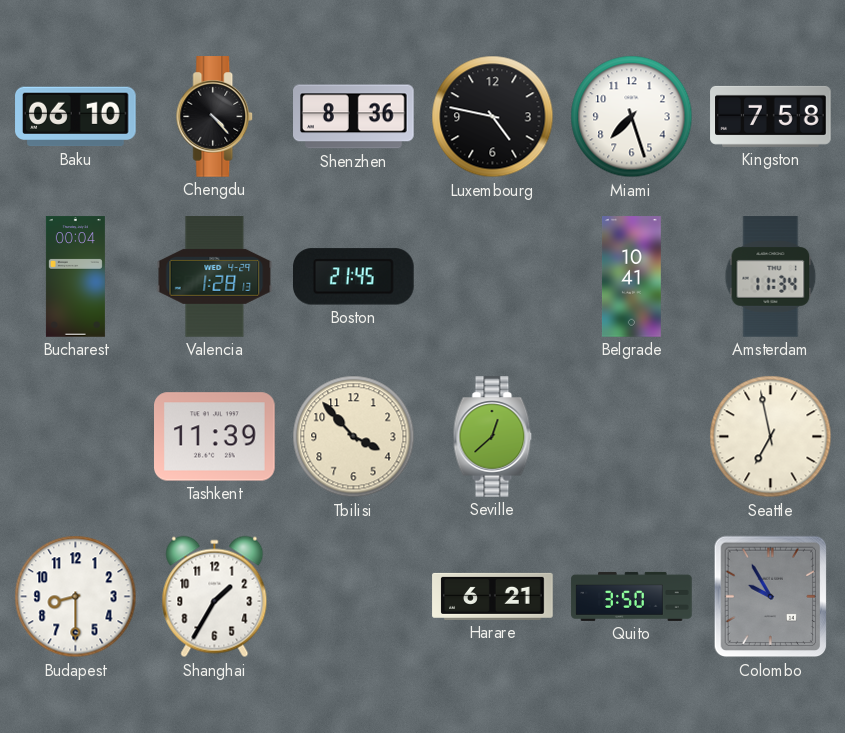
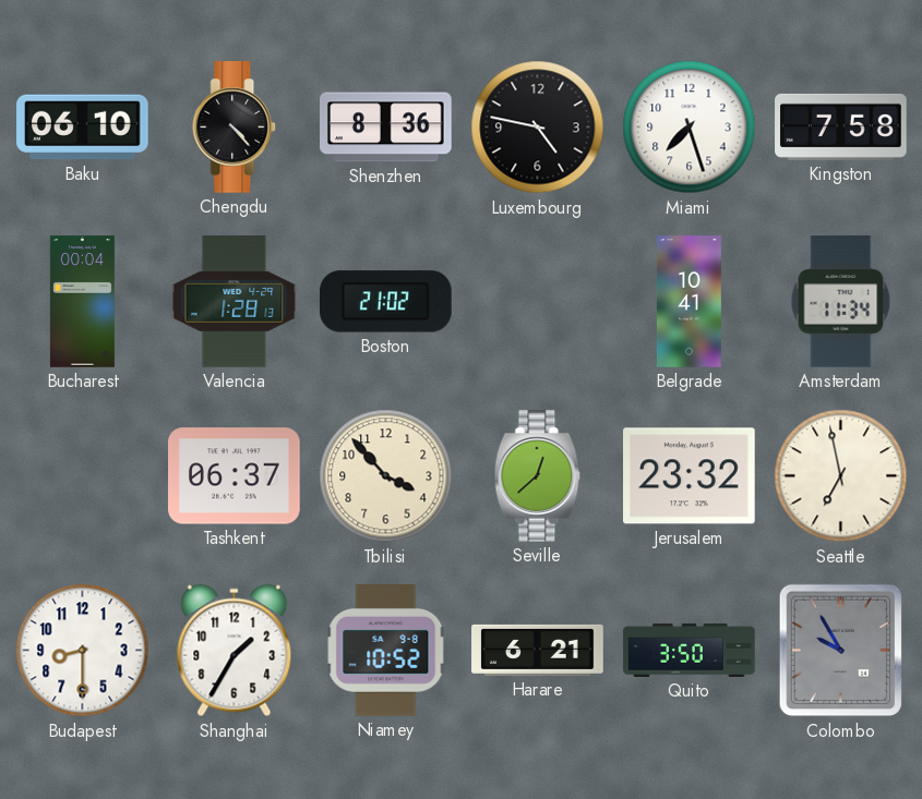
Boston: 21:45 -> 21:02
Tashkent: 11:39 -> 06:37
Jerusalem: none -> 23:32
Niamey: none -> 10:52
